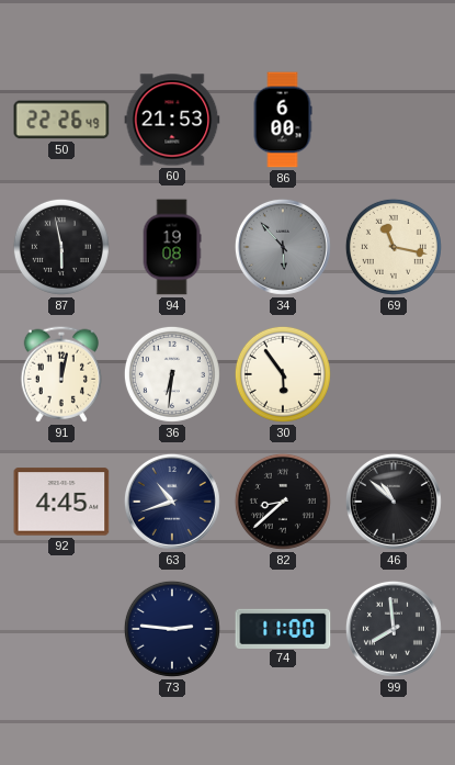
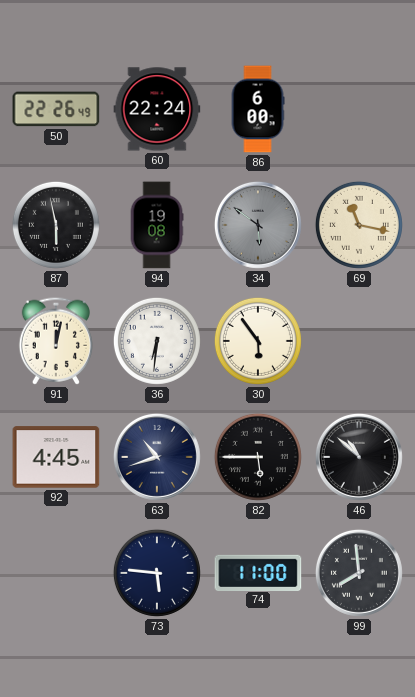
60: 21:53 -> 22:24
34: 5:53 -> 5:51
82: 8:38 -> 5:45
73: 2:46 -> 5:46
